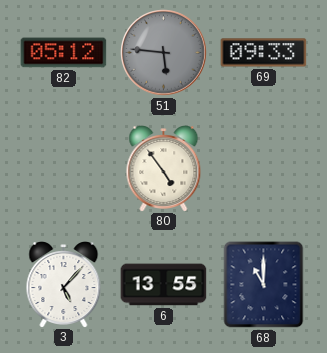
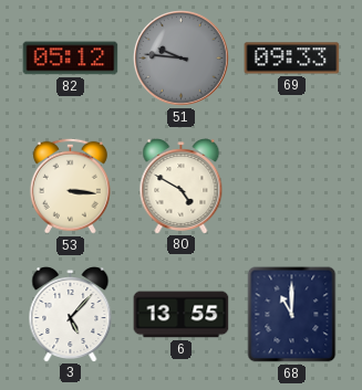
51: 5:46 -> 9:46
53: none -> 3:16
80: 4:54 -> 4:50
